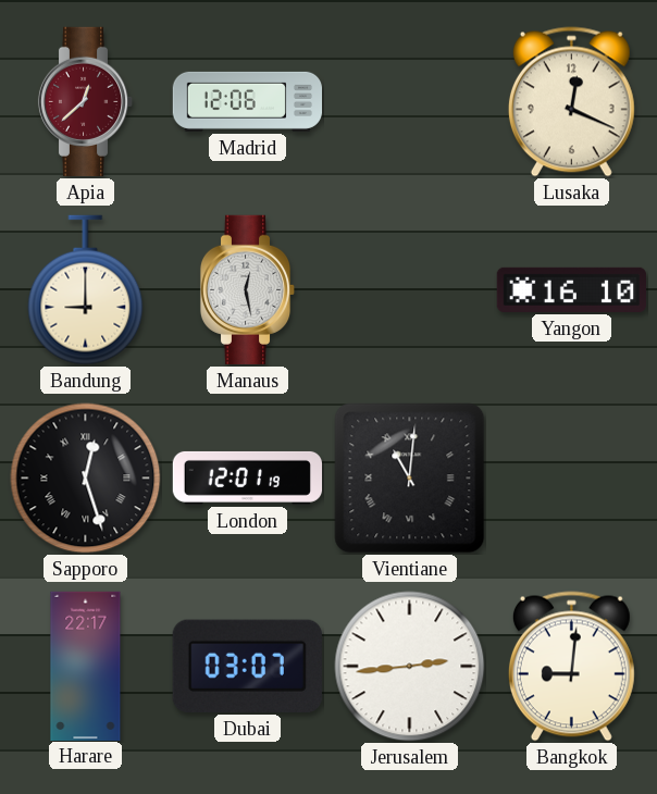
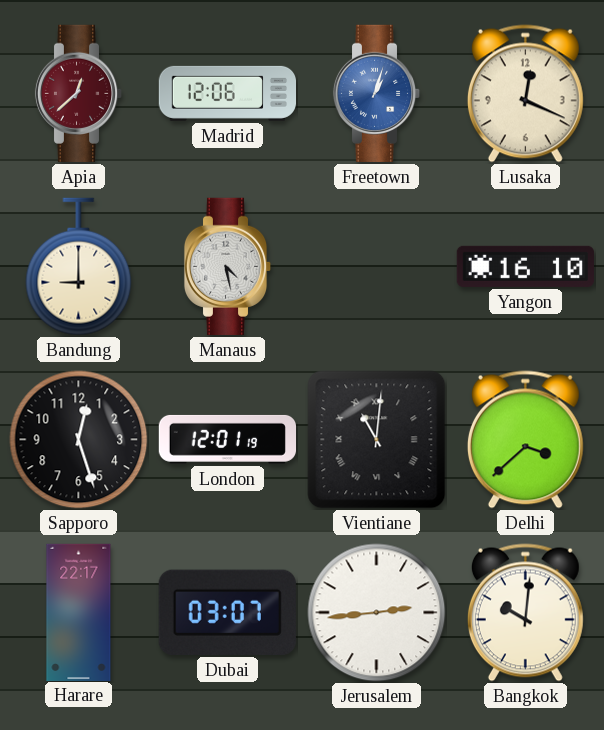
Freetown: none -> 1:03
Manaus: 12:28 -> 4:28
Sapporo numerals: Roman -> Arabic
Delhi: none -> 3:38
Bangkok: 9:01 -> 10:01
